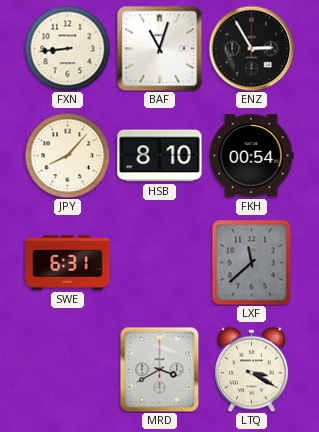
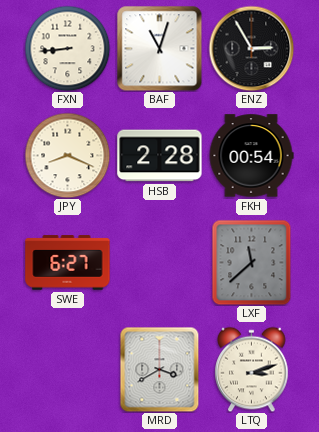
JPY: 8:07 -> 8:19
HSB: 8:10 -> 2:28
SWE: 6:31 -> 6:27
LTQ: 3:20 -> 3:12
